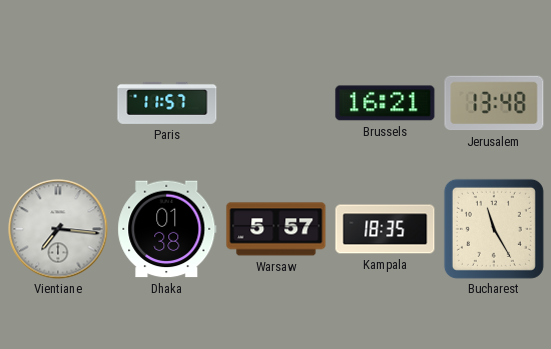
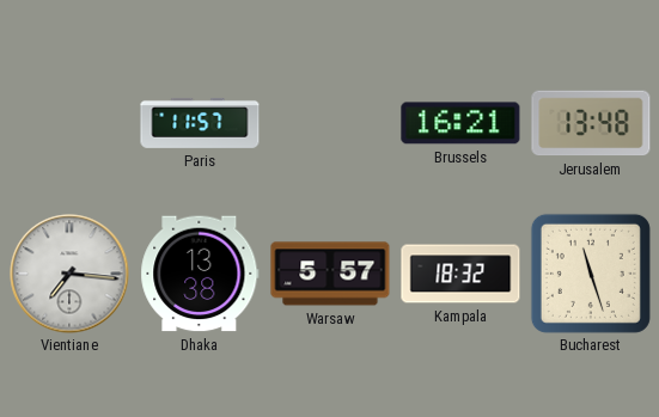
Dhaka: 01:38 -> 13:38
Kampala: 18:35 -> 18:32
Bucharest: 11:25 -> 11:27
